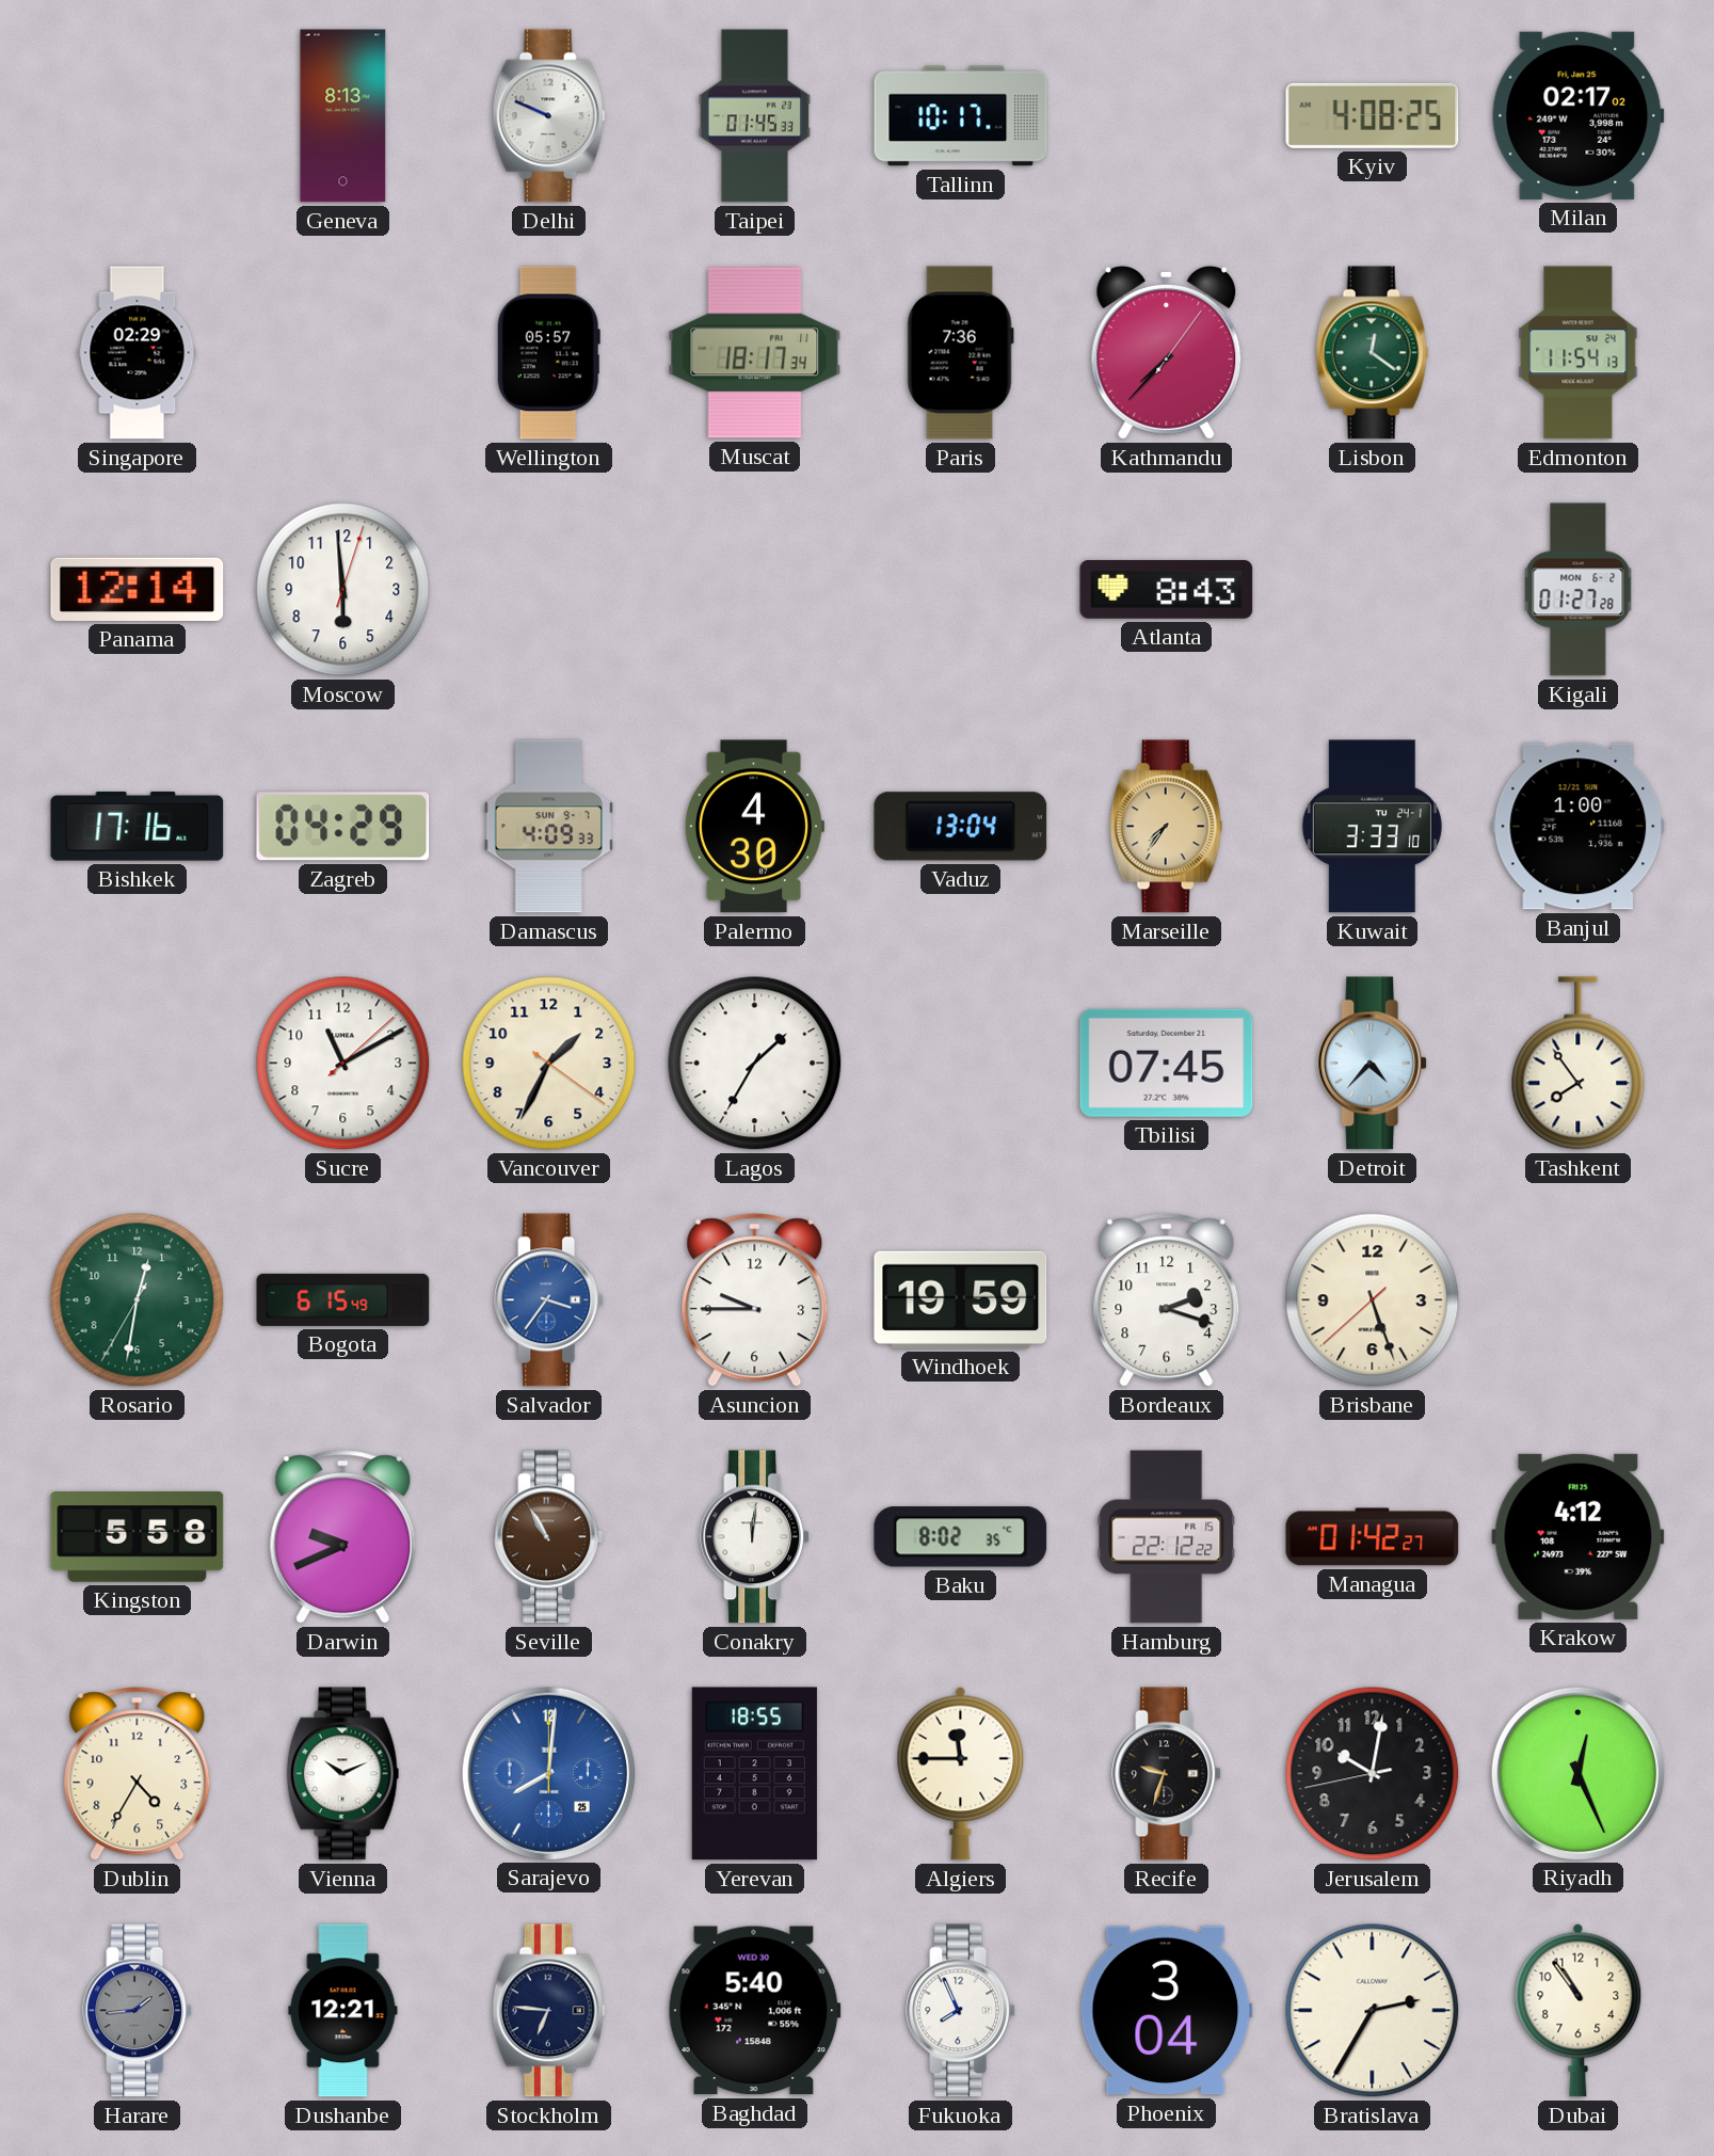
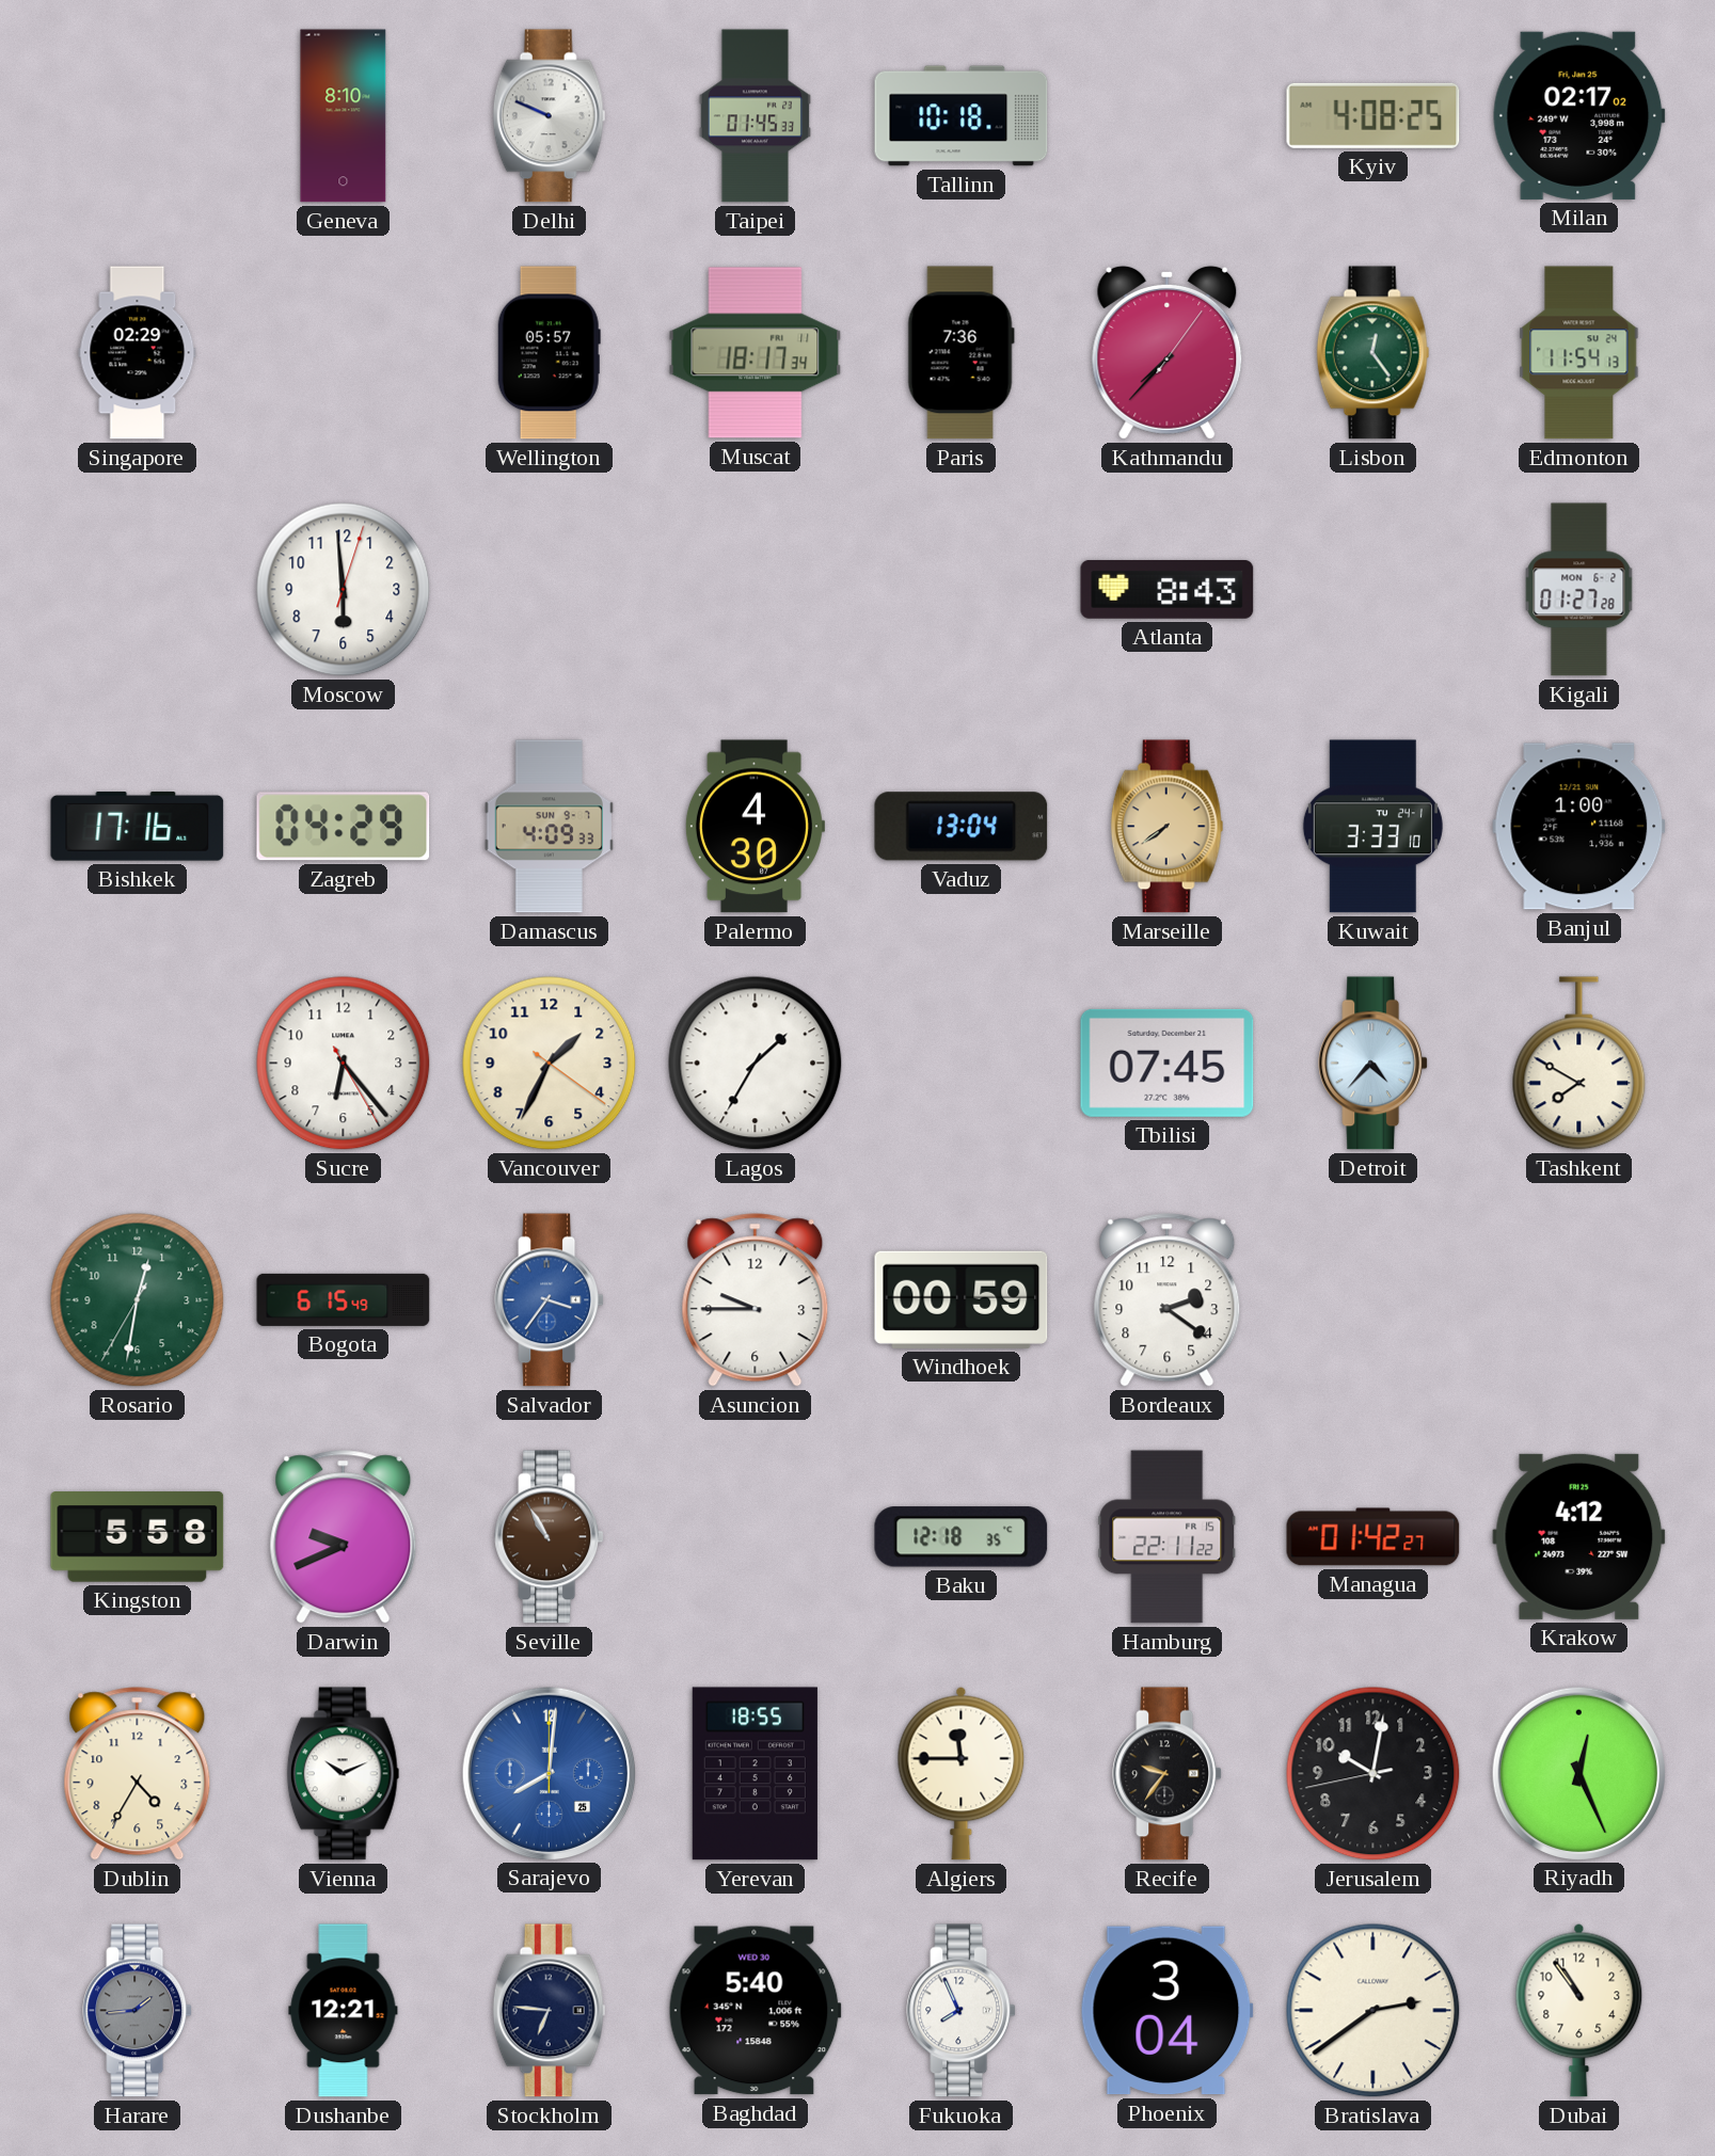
Geneva: 8:13 -> 8:10
Tallinn: 10:17 -> 10:18
Lisbon: 12:21 -> 12:24
Panama: 12:14 -> none
Marseille: 7:36 -> 7:39
Sucre: 11:10 -> 6:23
Tashkent: 7:54 -> 7:50
Windhoek: 19:59 -> 00:59
Bordeaux: 2:18 -> 2:21
Brisbane: 5:26 -> none
Conakry: 12:01 -> none
Baku: 8:02 -> 12:18
Hamburg: 22:12 -> 22:11
Recife: 9:33 -> 9:36
Bratislava: 2:35 -> 2:39
